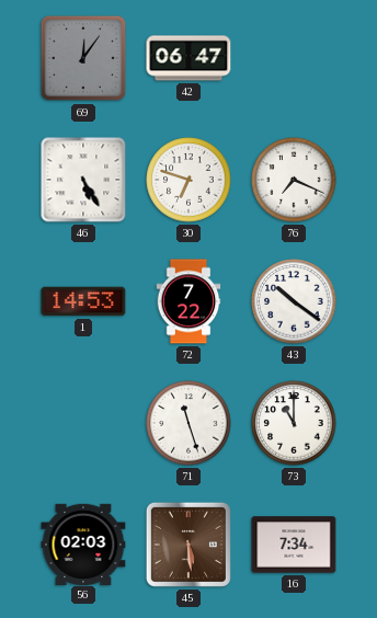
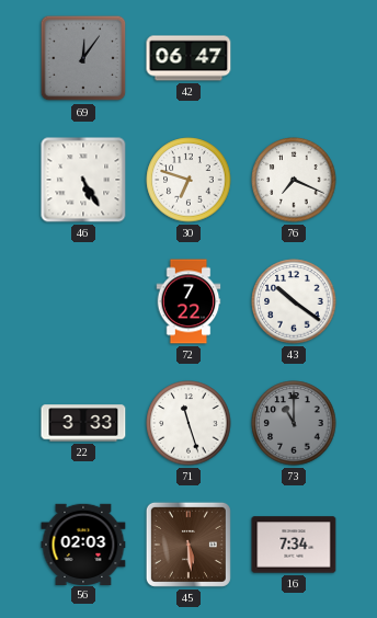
1: 14:53 -> none
22: none -> 3:33
73 dial: white -> grey
